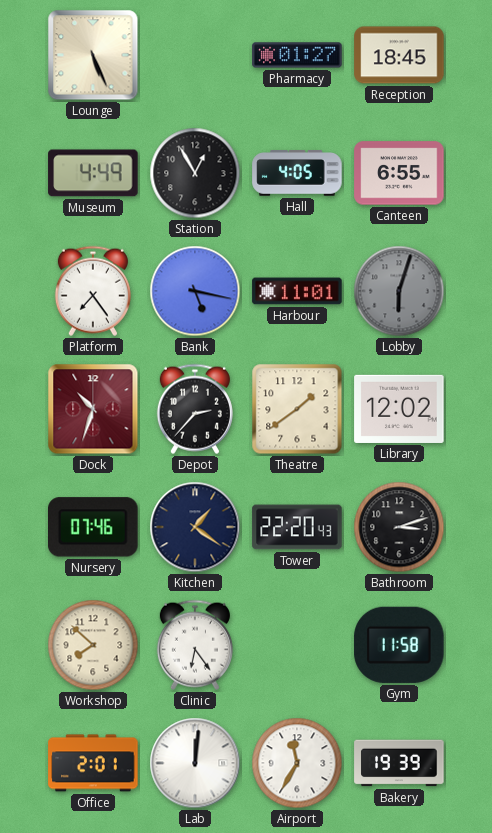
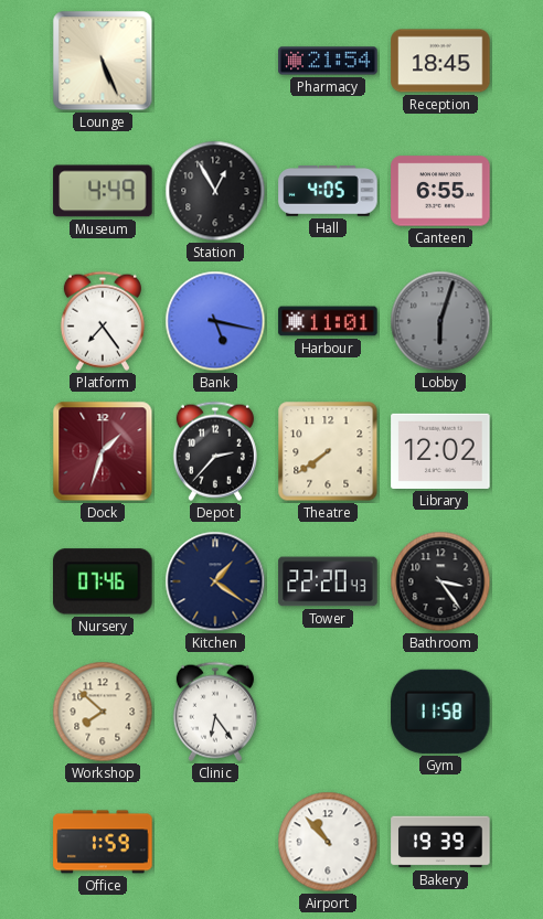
Pharmacy: 01:27 -> 21:54
Dock: 10:33 -> 1:33
Theatre: 1:39 -> 7:39
Bathroom: 3:12 -> 3:24
Office: 2:01 -> 1:59
Lab: 12:01 -> none
Airport: 11:35 -> 10:53
